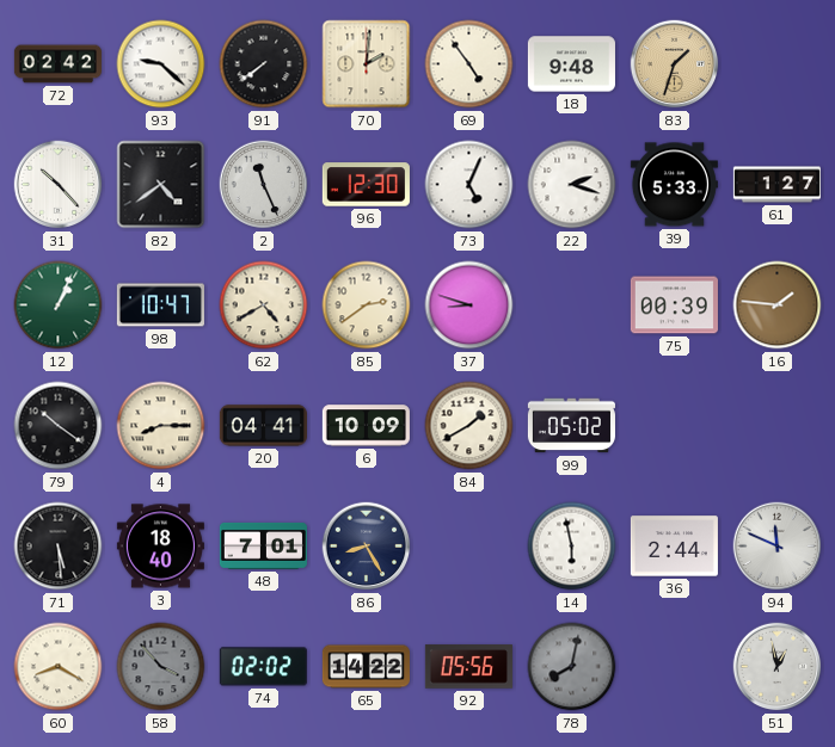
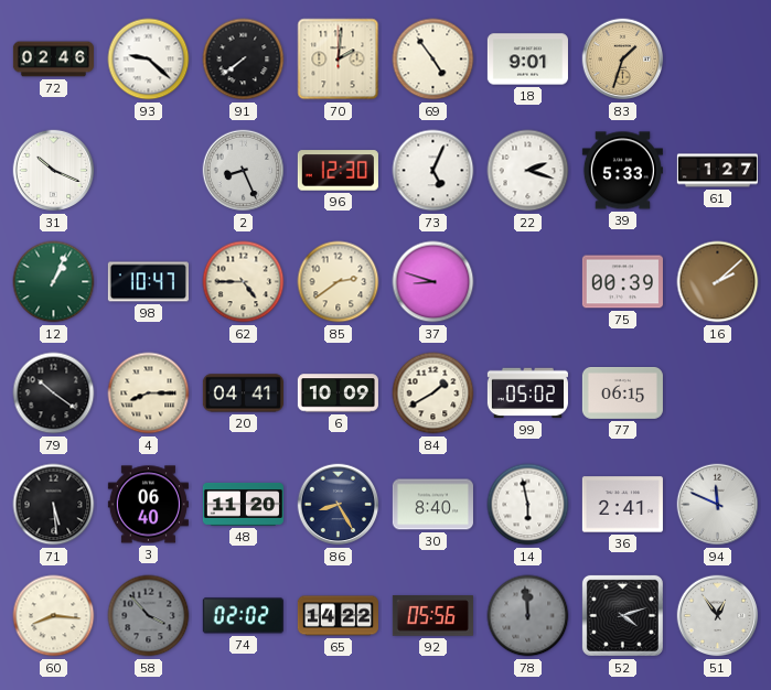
72: 02:42 -> 02:46
18: 9:48 -> 9:01
31: 10:23 -> 10:19
82: 4:39 -> none
2: 11:26 -> 8:26
62: 4:40 -> 4:45
16: 1:46 -> 2:08
77: none -> 06:15
3: 18:40 -> 06:40
48: 7:01 -> 11:20
30: none -> 8:40
36: 2:44 -> 2:41
60: 8:20 -> 8:16
78: 8:02 -> 11:59
52: none -> 4:12
51: 12:58 -> 12:54
